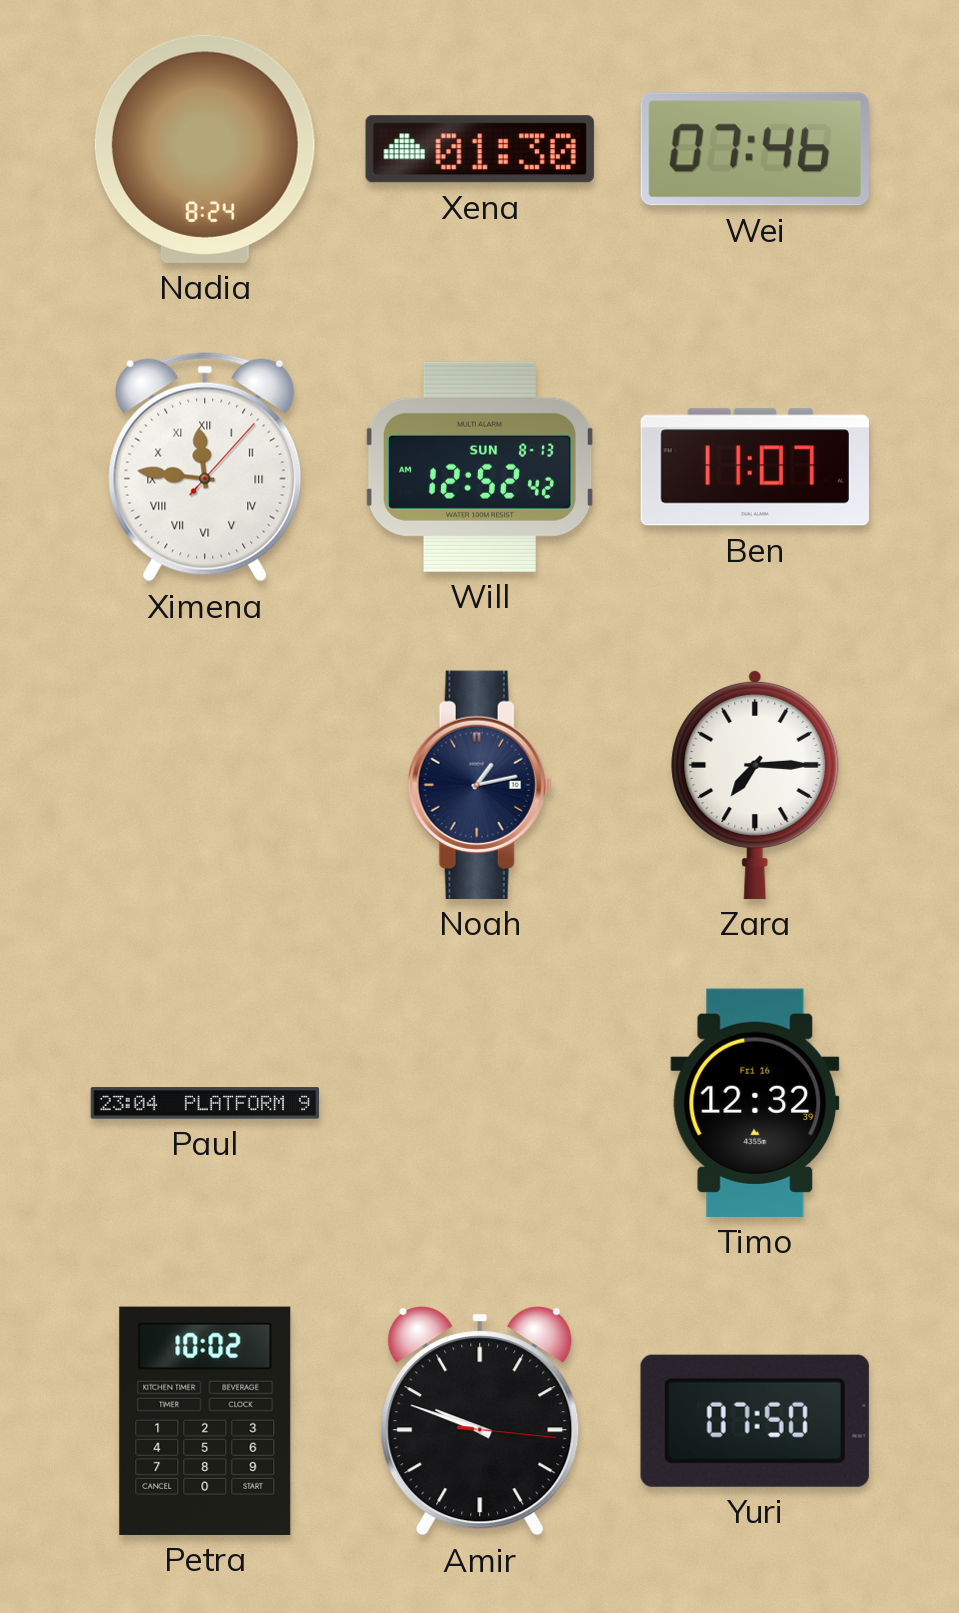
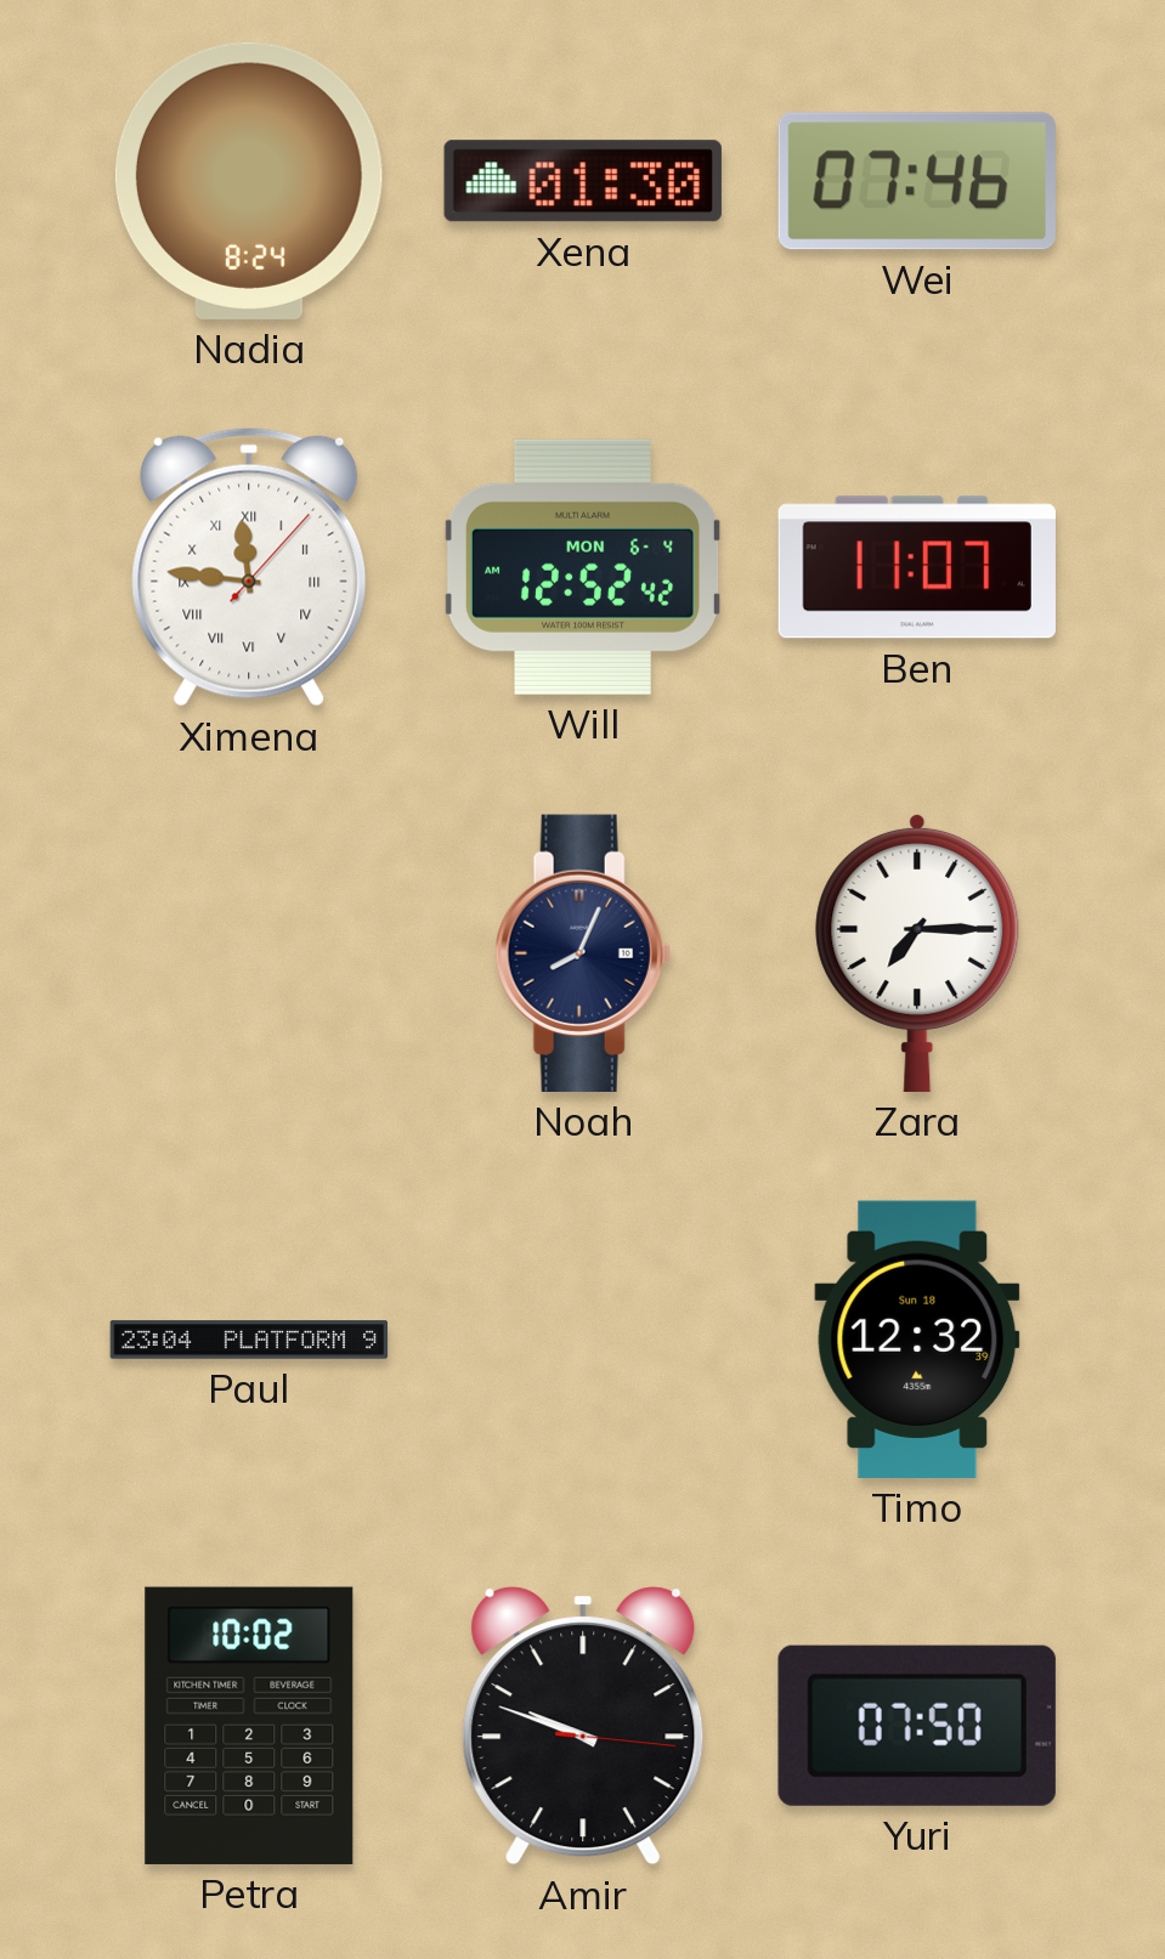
Will date: SUN 8-13 -> MON 6-4
Noah: 1:13 -> 8:04
Timo date: Fri 16 -> Sun 18
